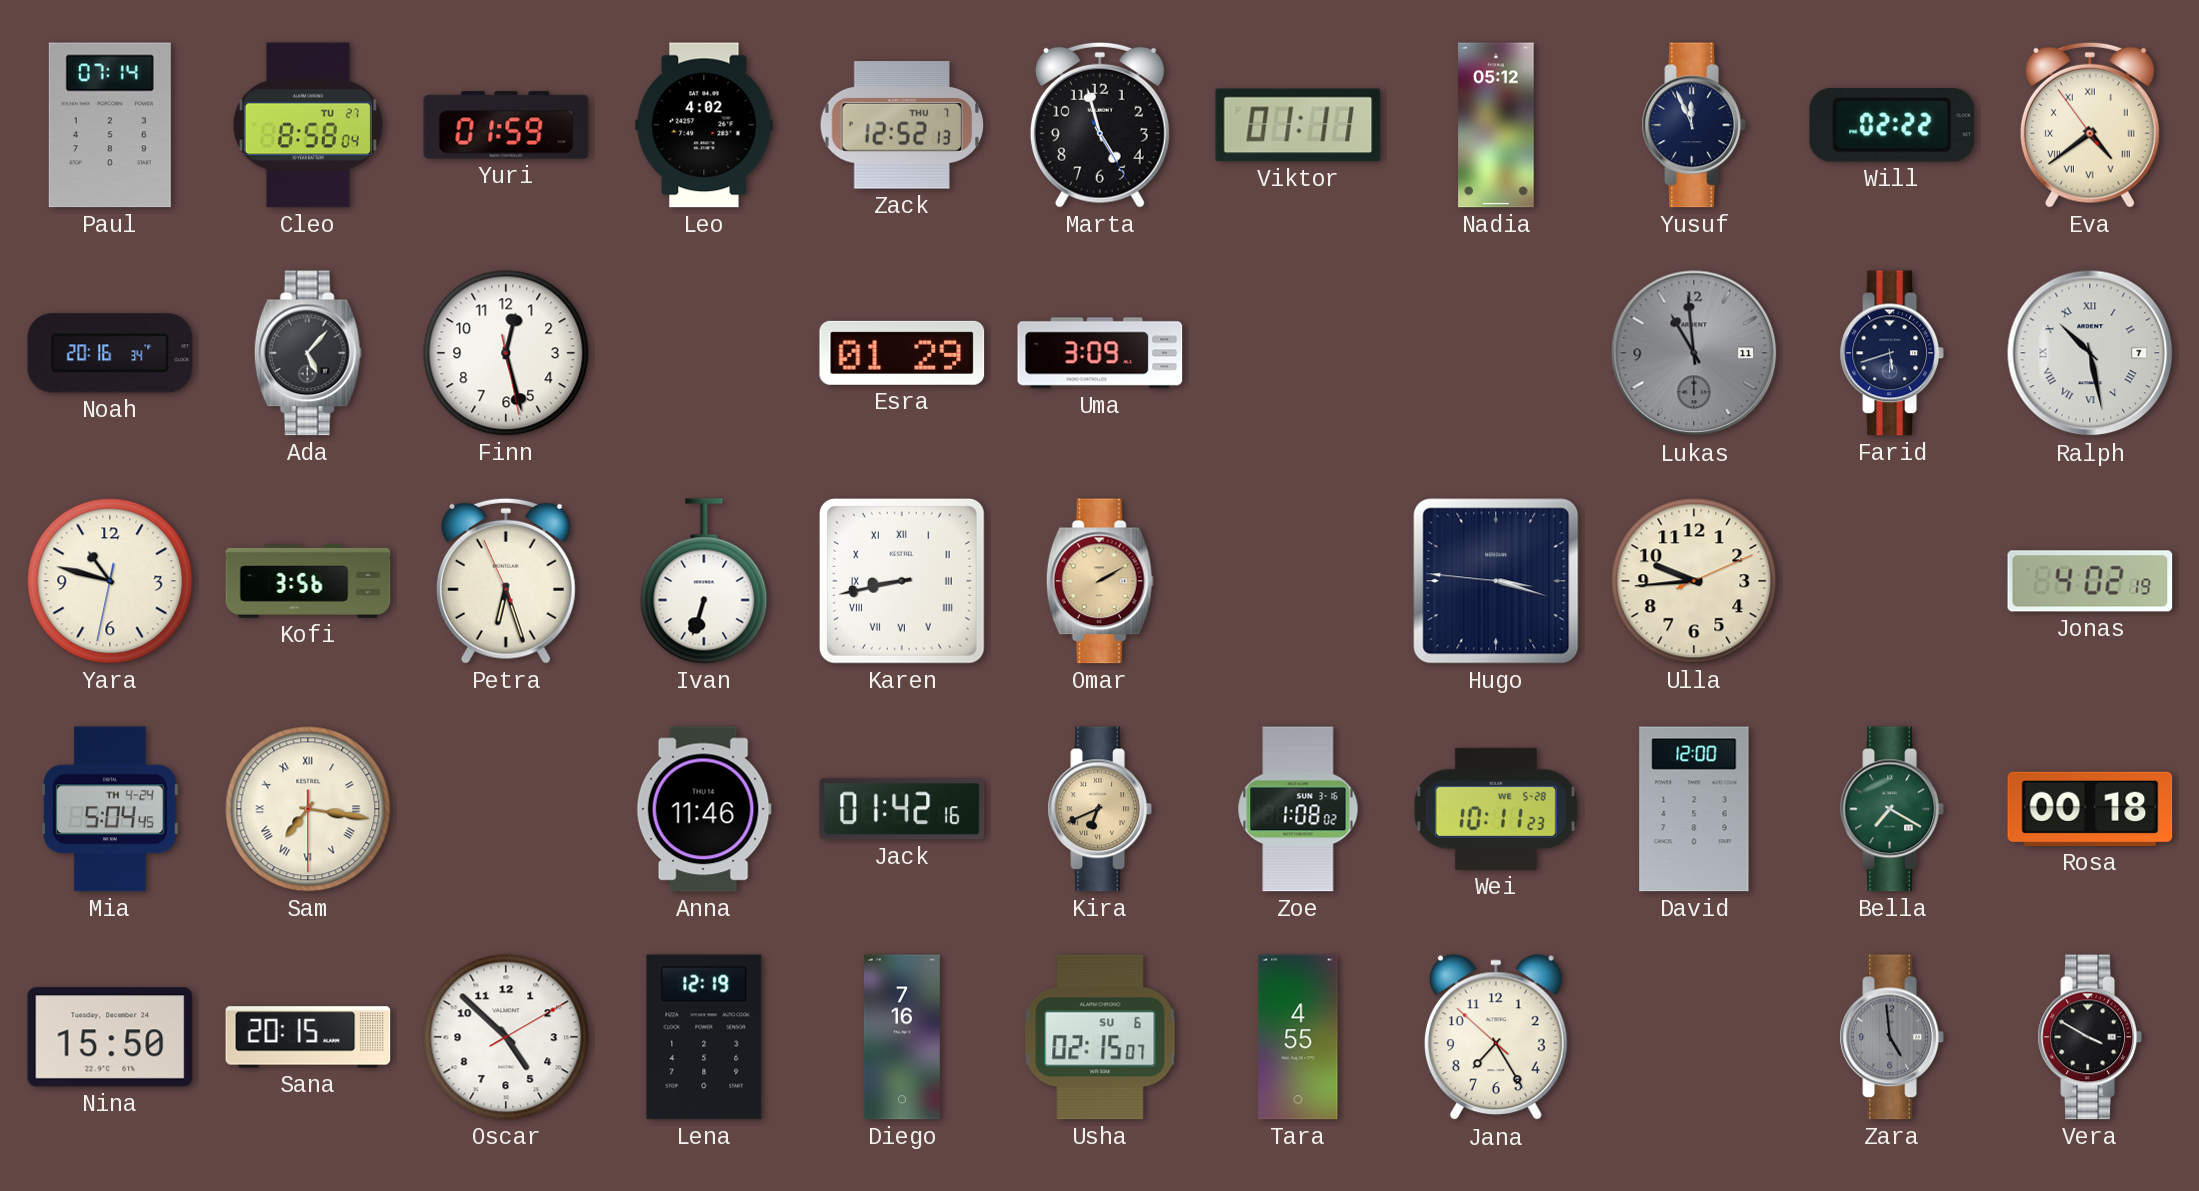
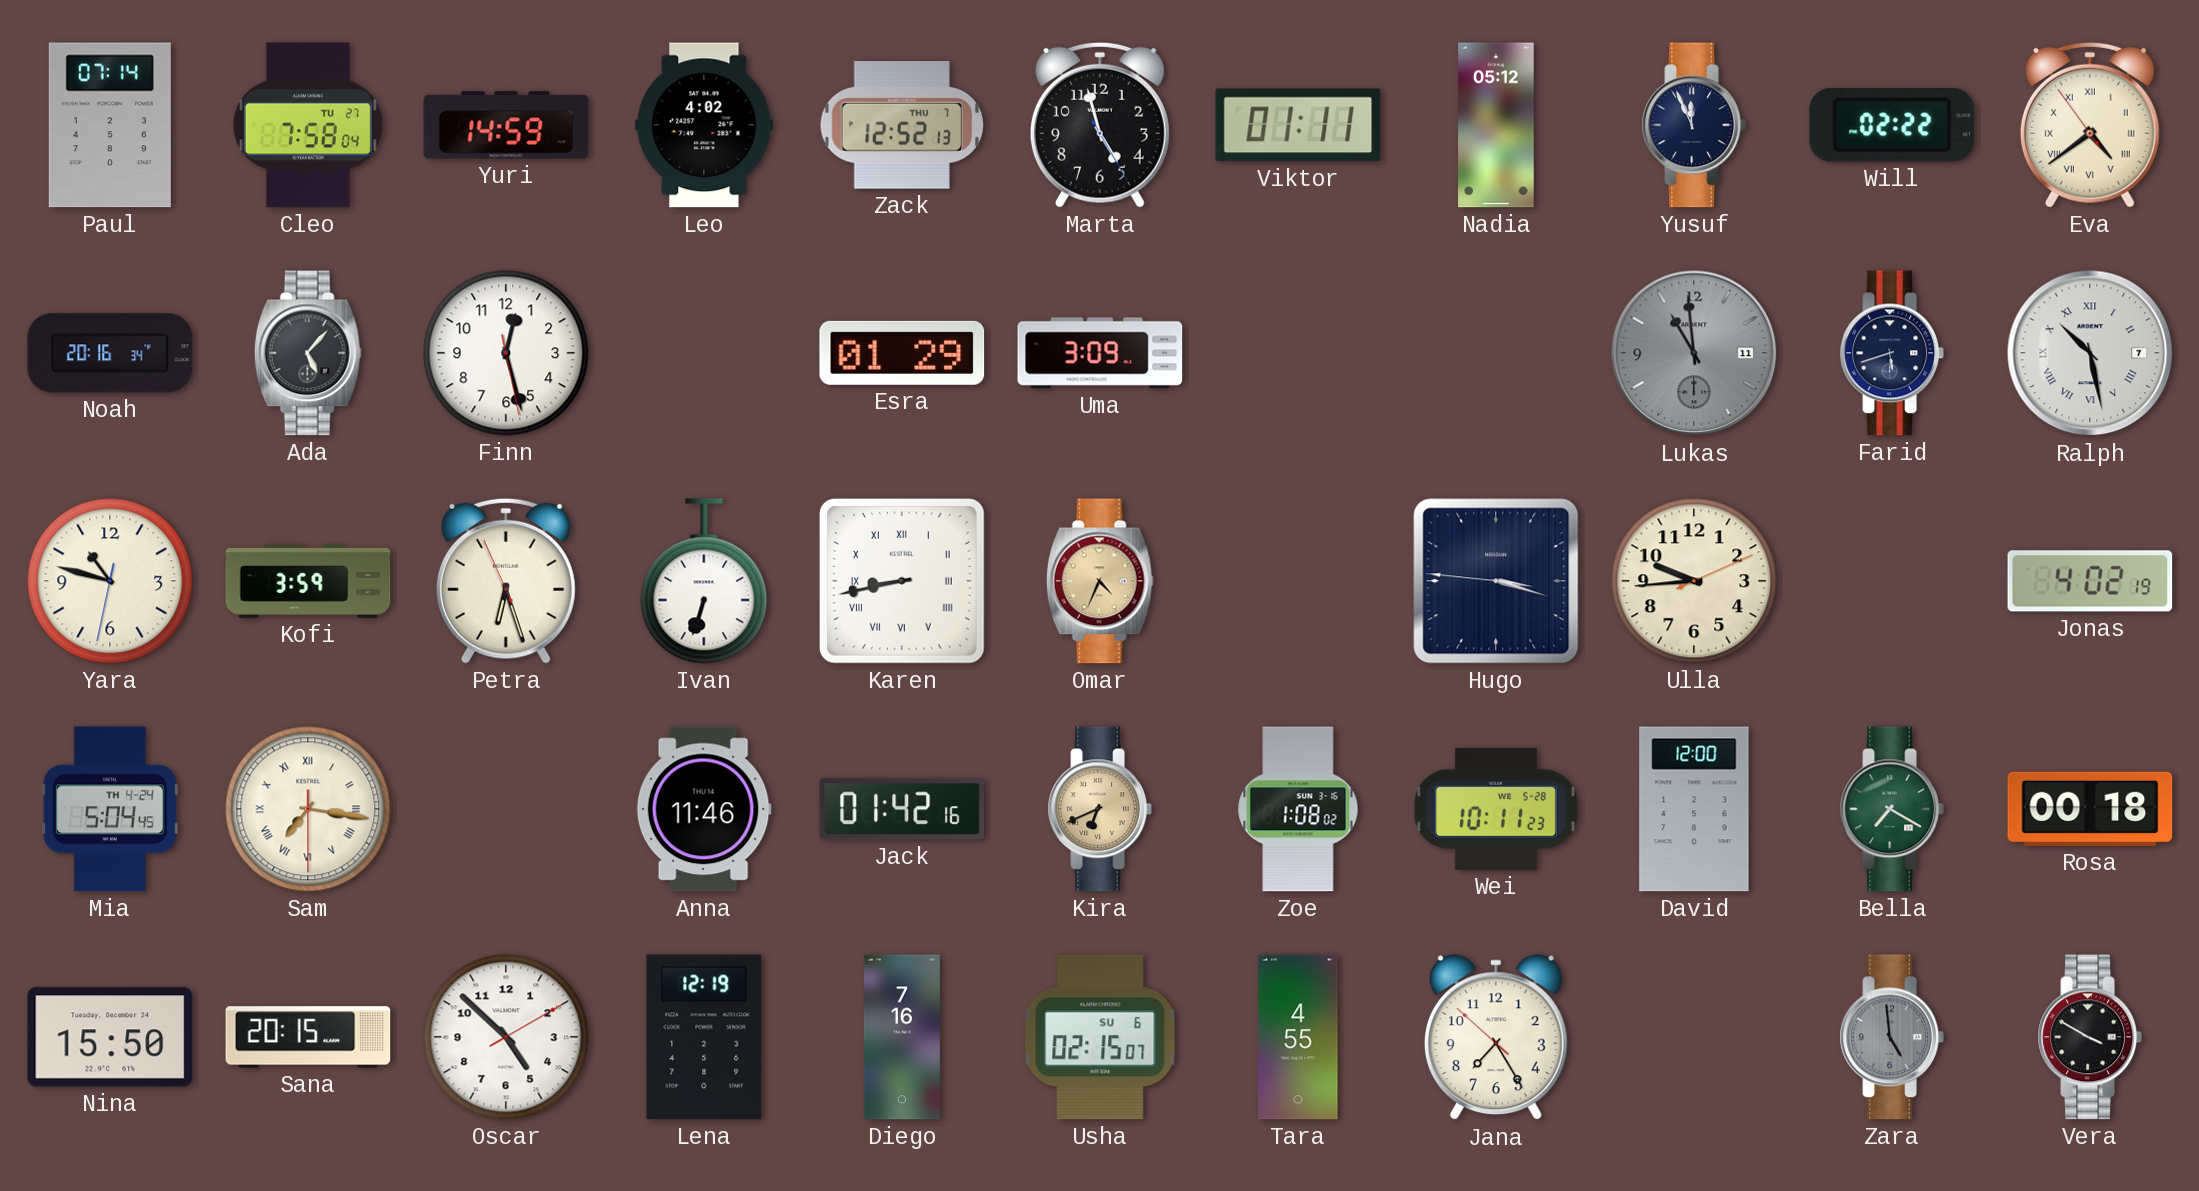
Cleo: 8:58 -> 7:58
Yuri: 01:59 -> 14:59
Kofi: 3:56 -> 3:59
Omar: 2:10 -> 4:34
